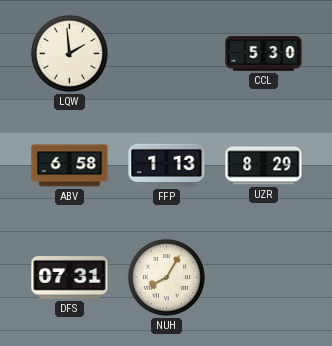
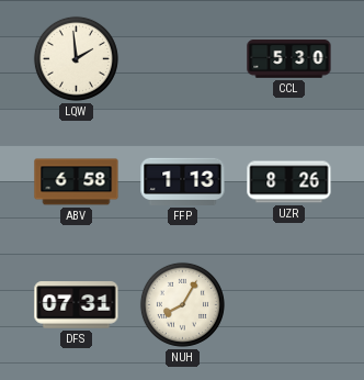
UZR: 8:29 -> 8:26
